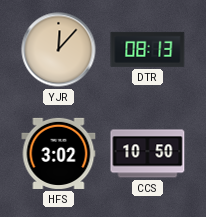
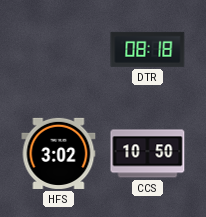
YJR: 12:07 -> none
DTR: 08:13 -> 08:18
